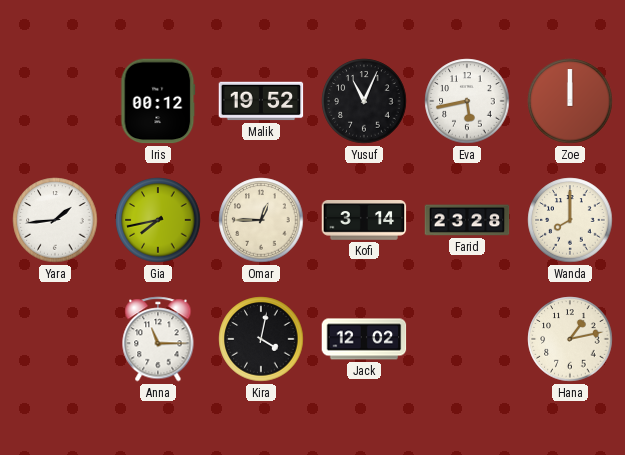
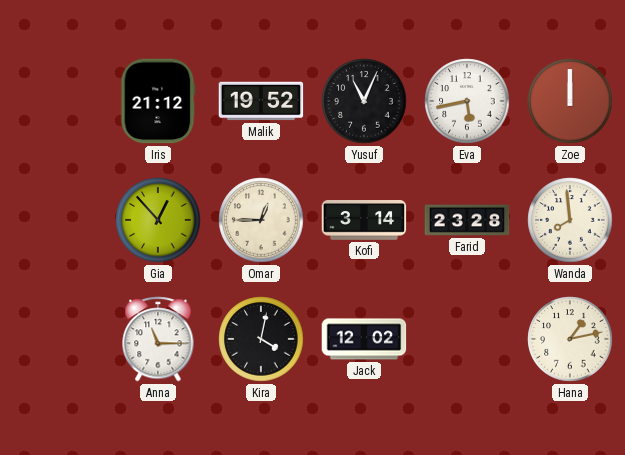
Iris: 00:12 -> 21:12
Yara: 1:44 -> none
Gia: 7:43 -> 12:53
Wanda: 8:00 -> 7:59
